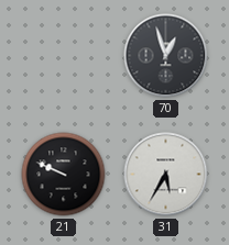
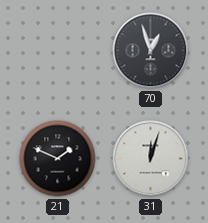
21: 9:49 -> 1:49
31: 5:35 -> 12:03
